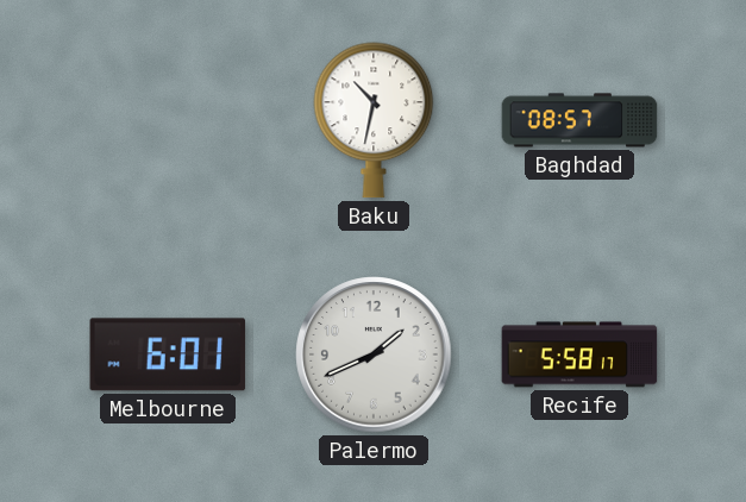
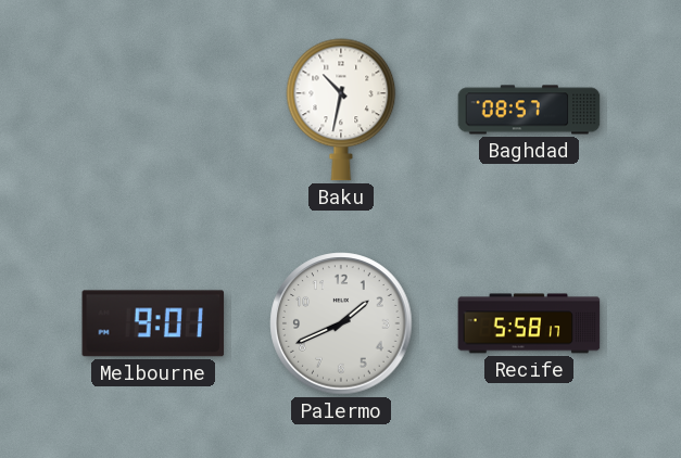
Melbourne: 6:01 -> 9:01
